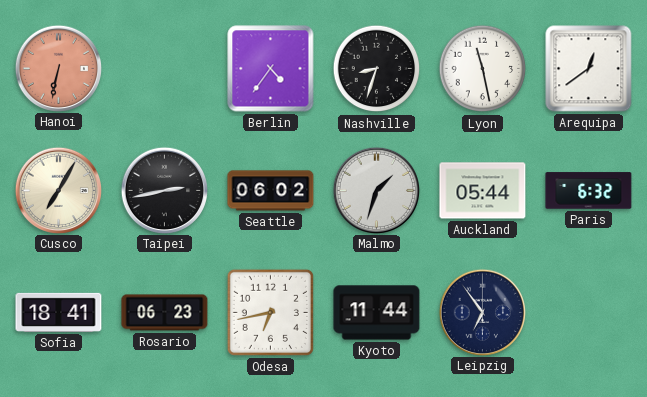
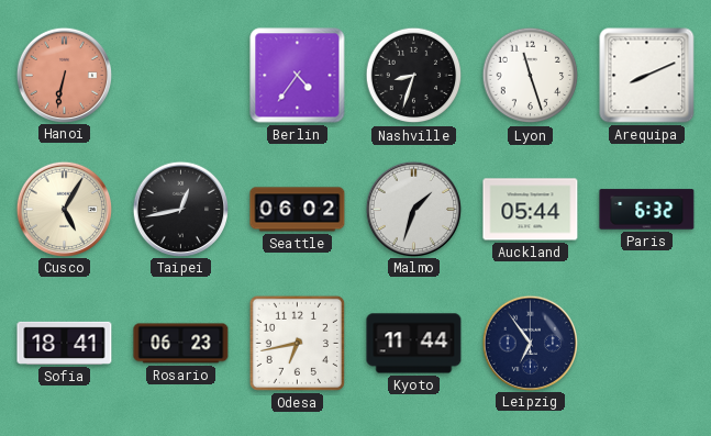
Lyon: 11:28 -> 11:27
Arequipa: 12:39 -> 8:11
Cusco: 7:05 -> 5:05
Taipei: 2:43 -> 12:43
